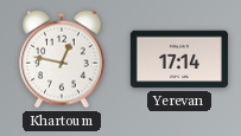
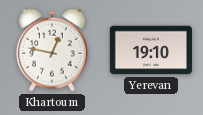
Yerevan: 17:14 -> 19:10
